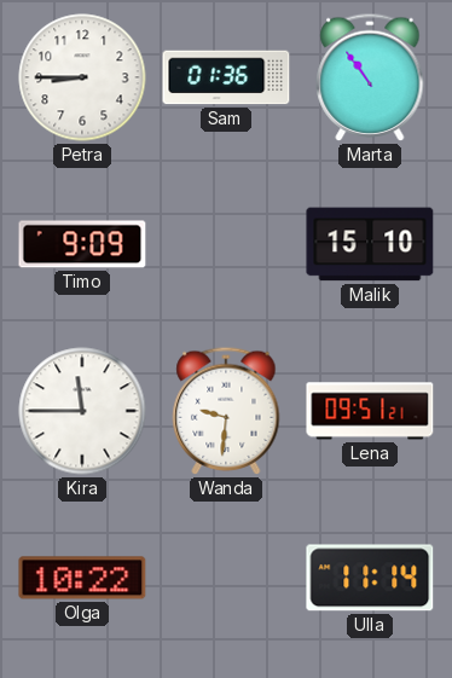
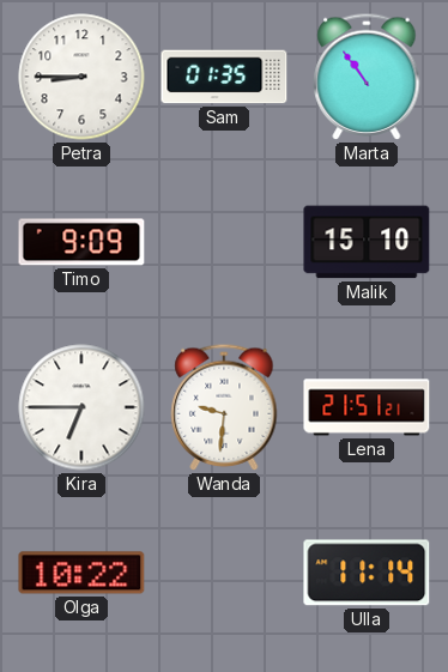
Sam: 01:36 -> 01:35
Kira: 11:45 -> 6:45
Lena: 09:51 -> 21:51
